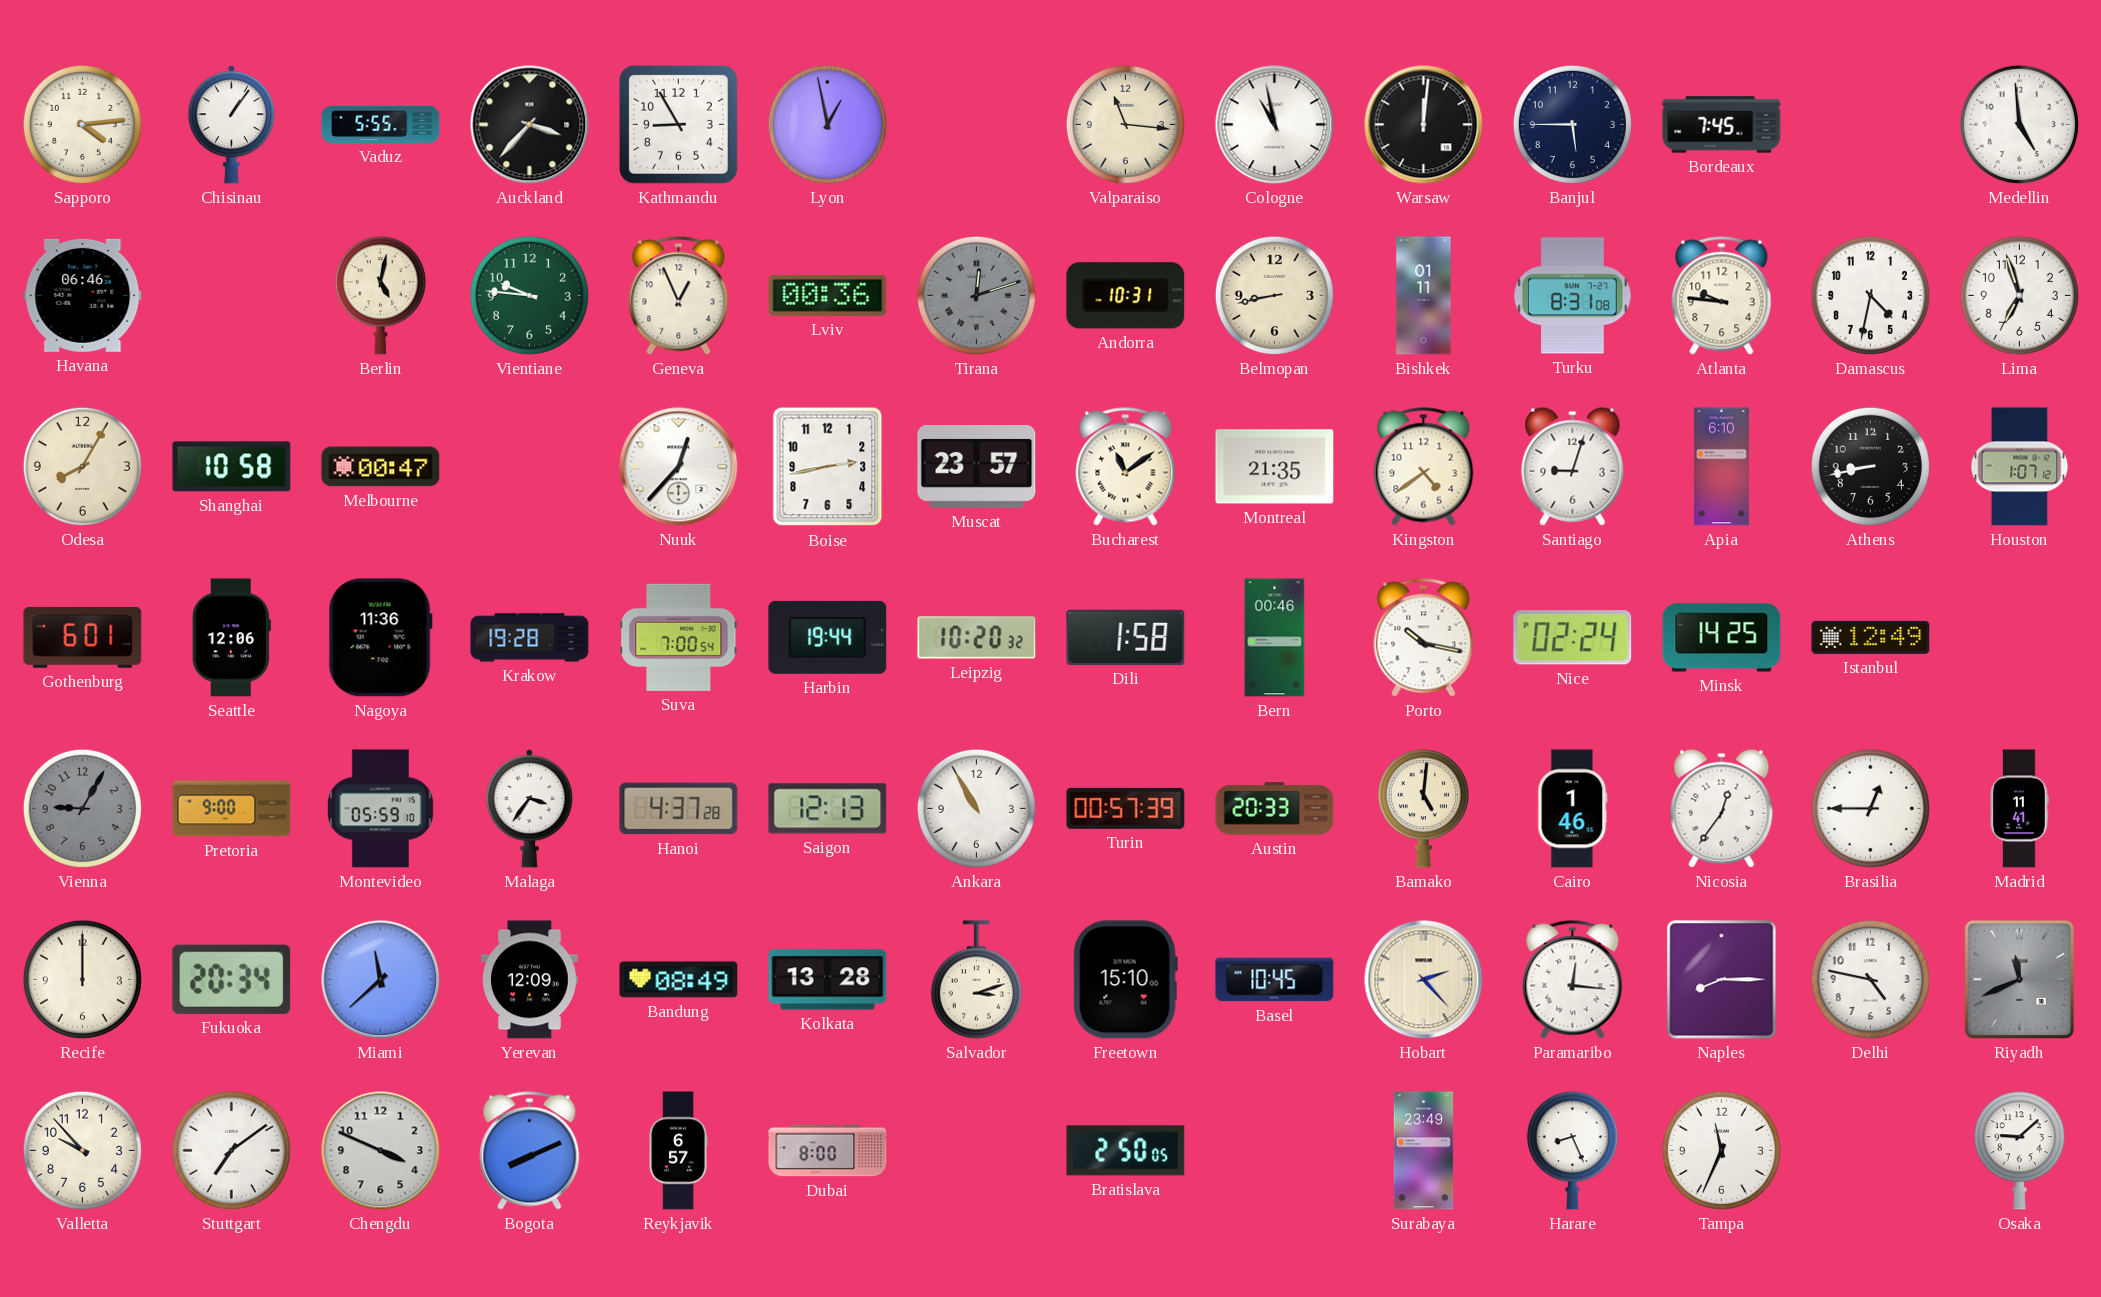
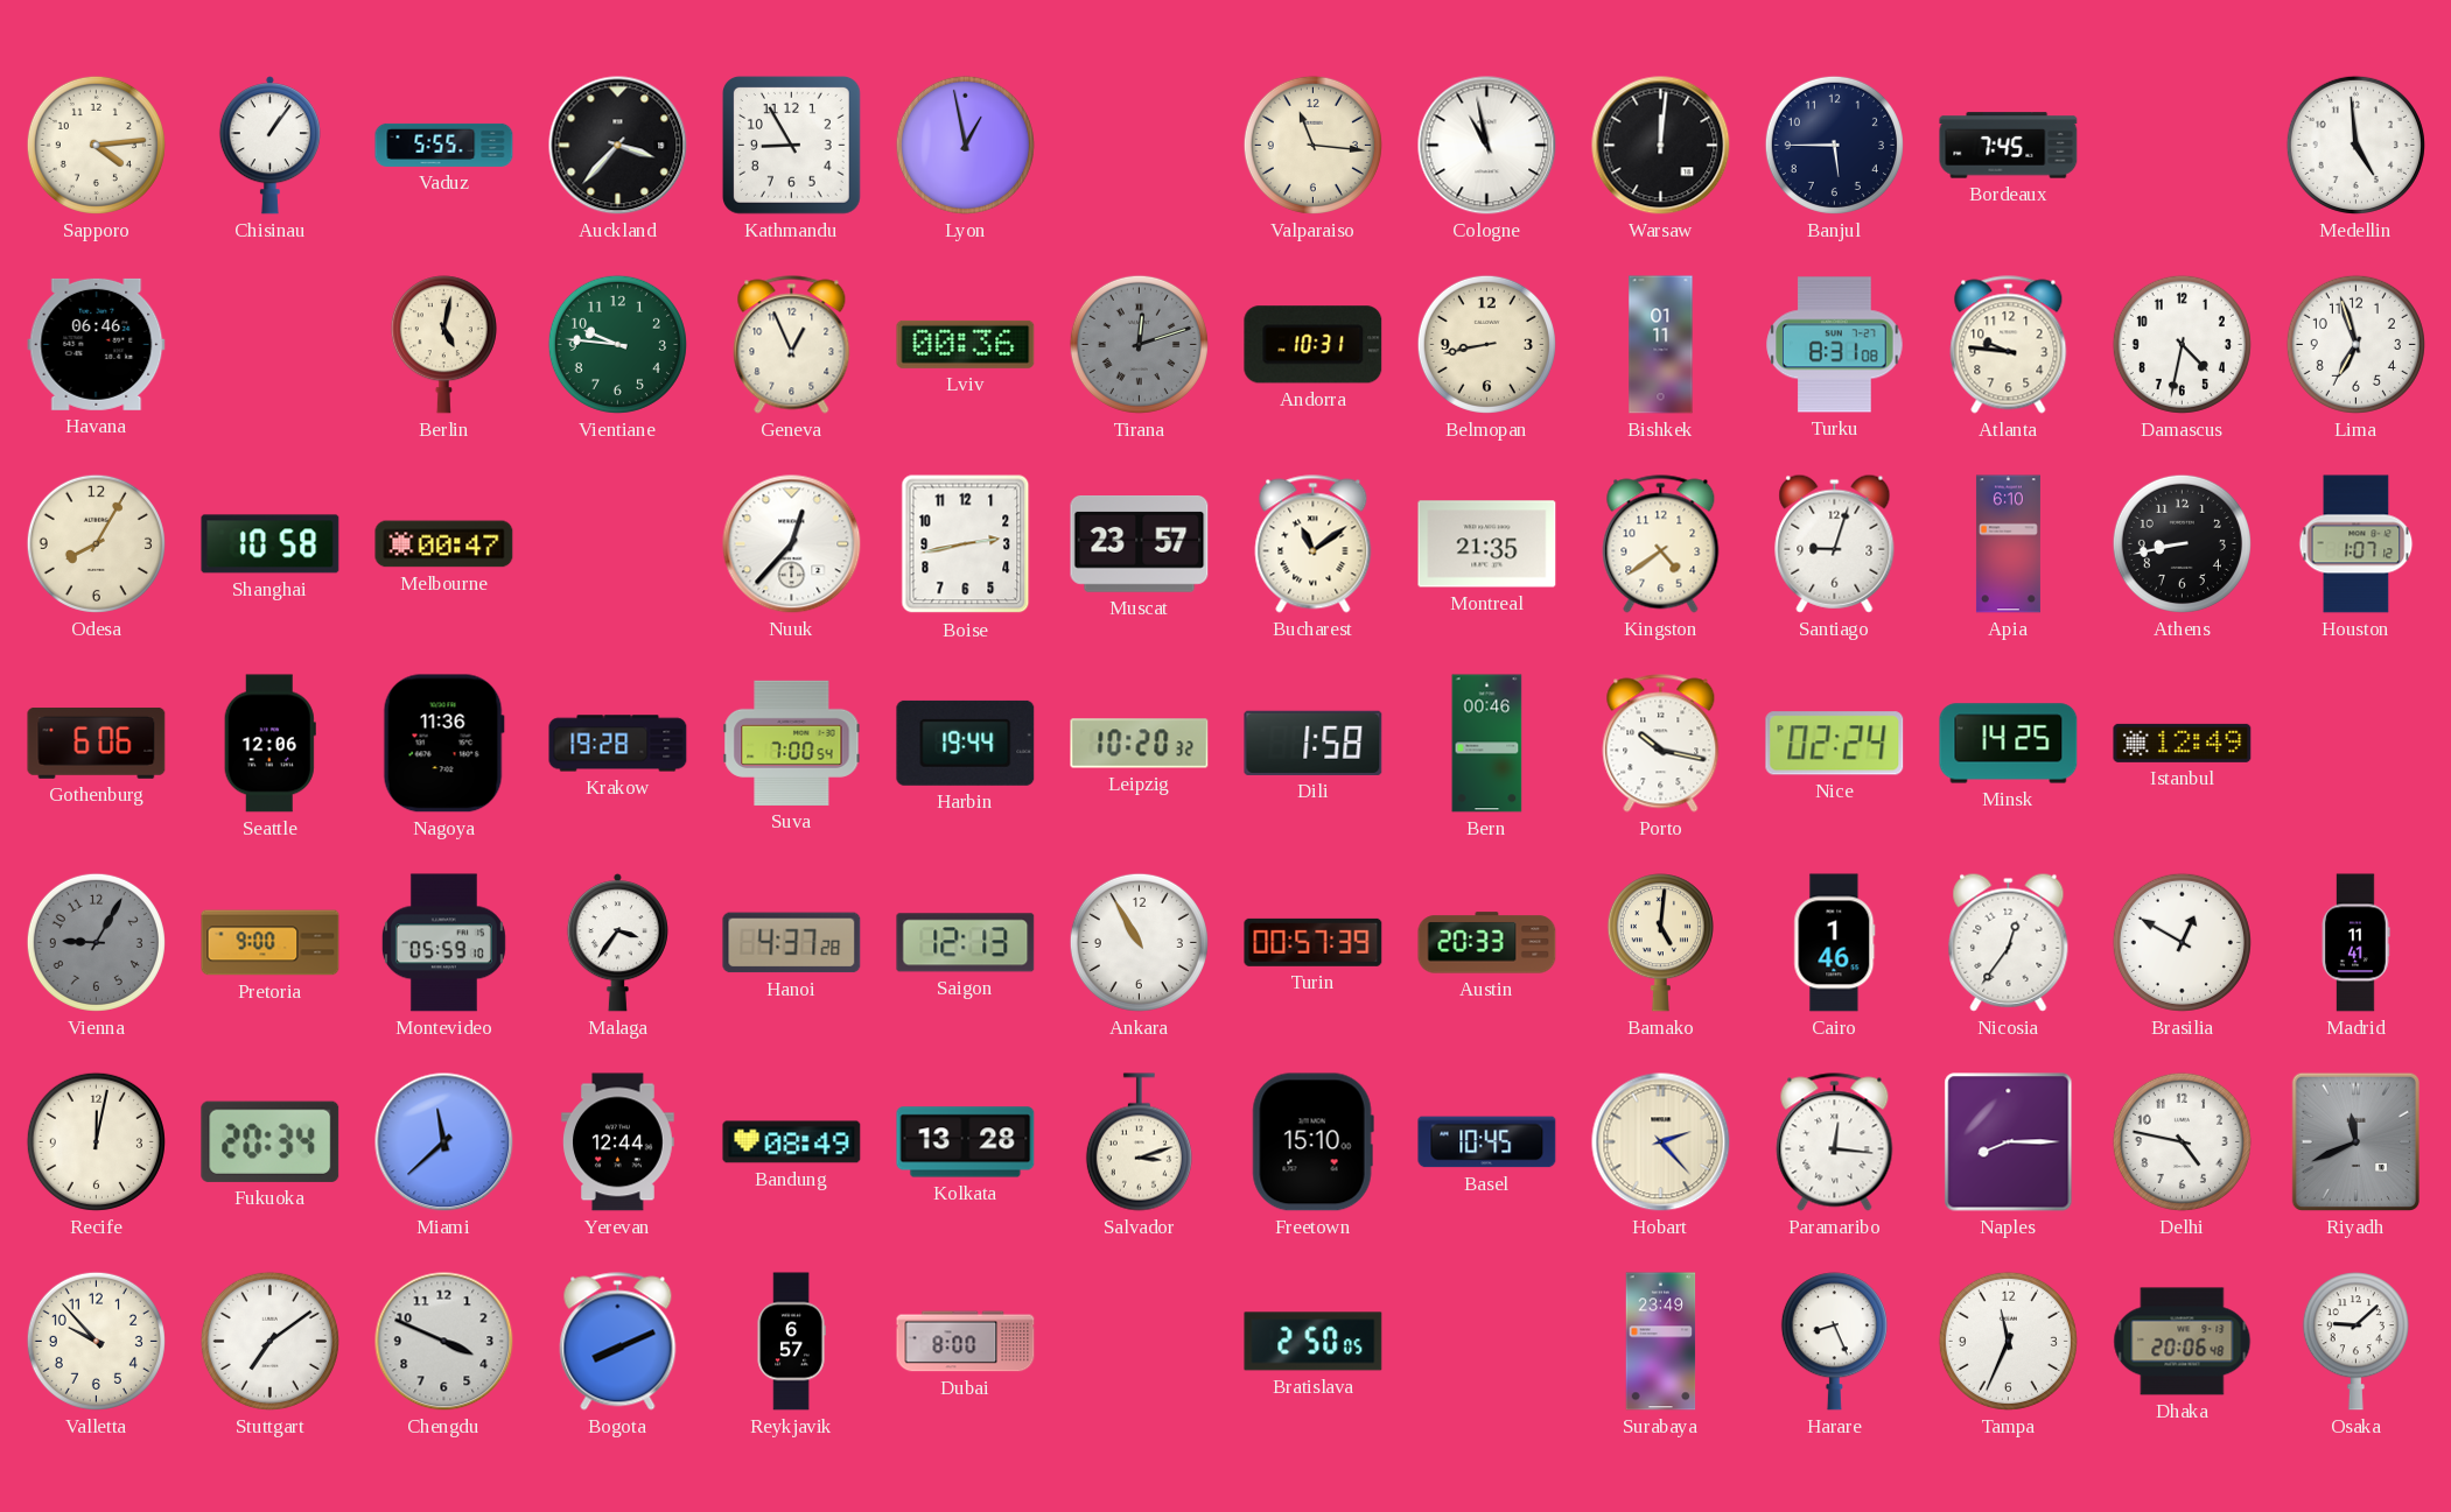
Gothenburg: 6:01 -> 6:06
Brasilia: 12:45 -> 12:50
Recife: 12:00 -> 12:02
Yerevan: 12:09 -> 12:44
Dhaka: none -> 20:06
